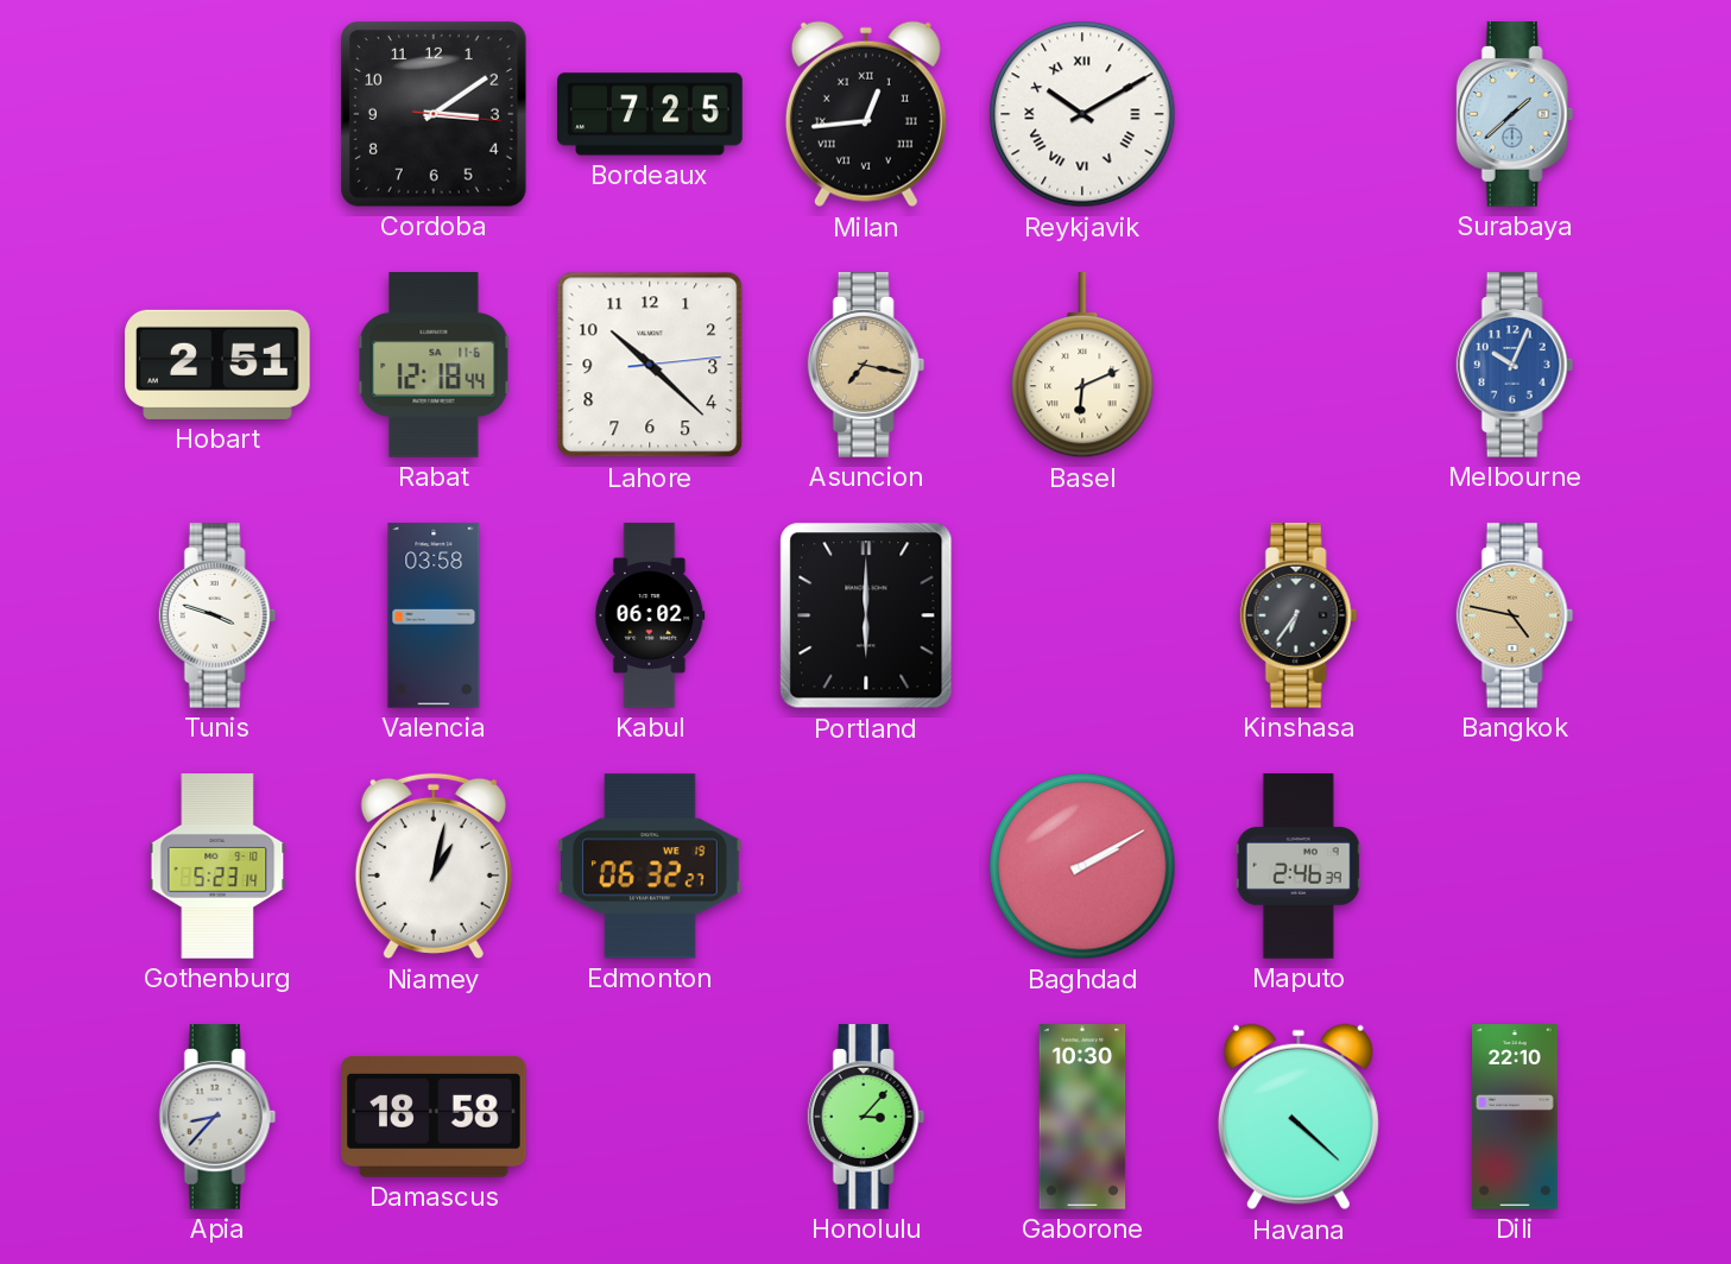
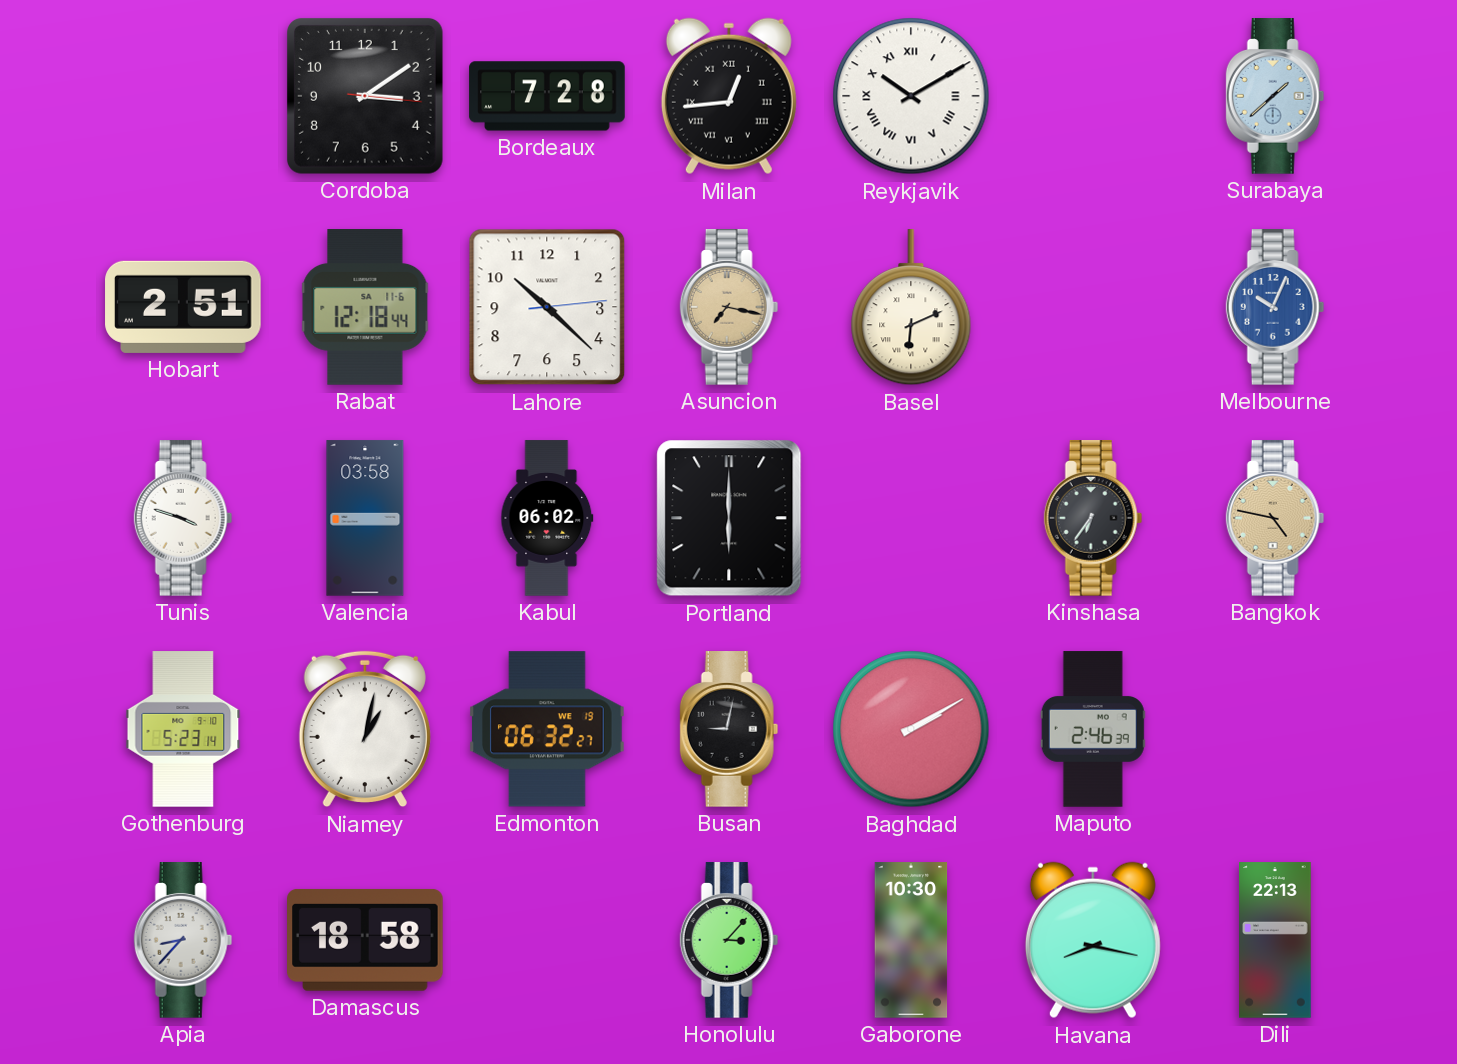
Bordeaux: 7:25 -> 7:28
Busan: none -> 9:02
Havana: 4:22 -> 8:17
Dili: 22:10 -> 22:13
